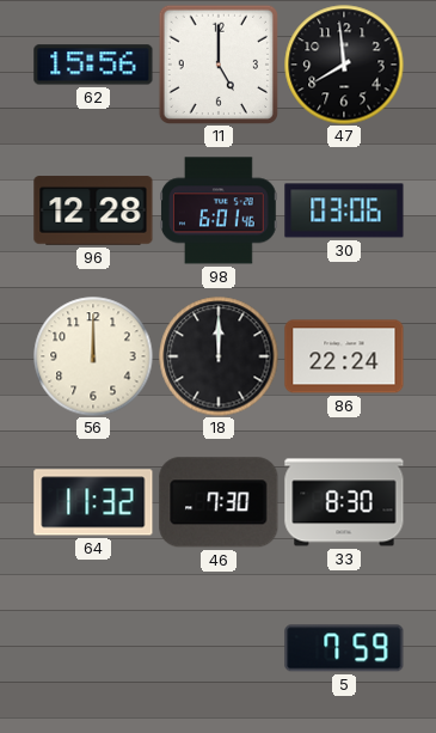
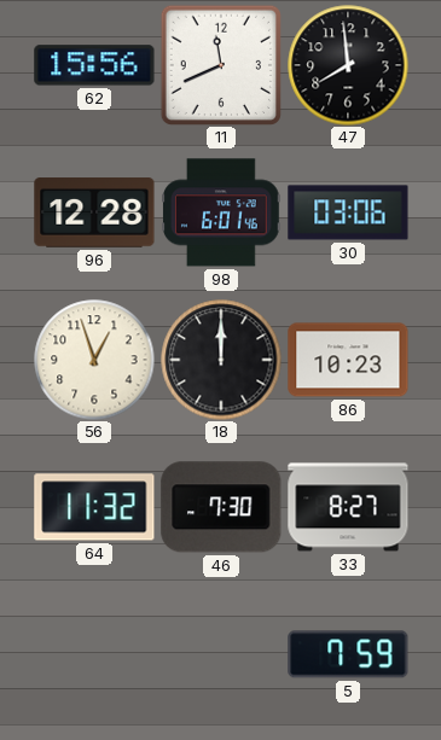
11: 5:00 -> 11:41
56: 12:00 -> 12:57
86: 22:24 -> 10:23
33: 8:30 -> 8:27
